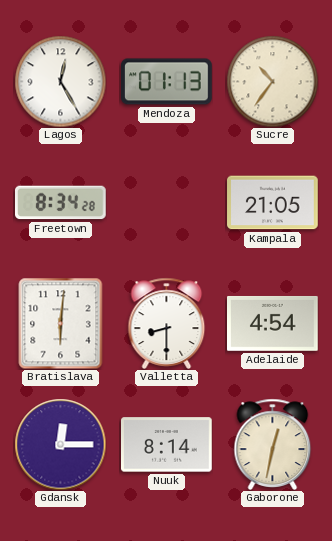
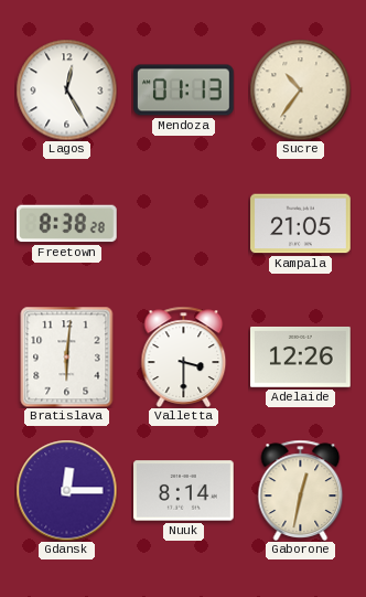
Freetown: 8:34 -> 8:38
Valletta: 8:30 -> 3:30
Adelaide: 4:54 -> 12:26
